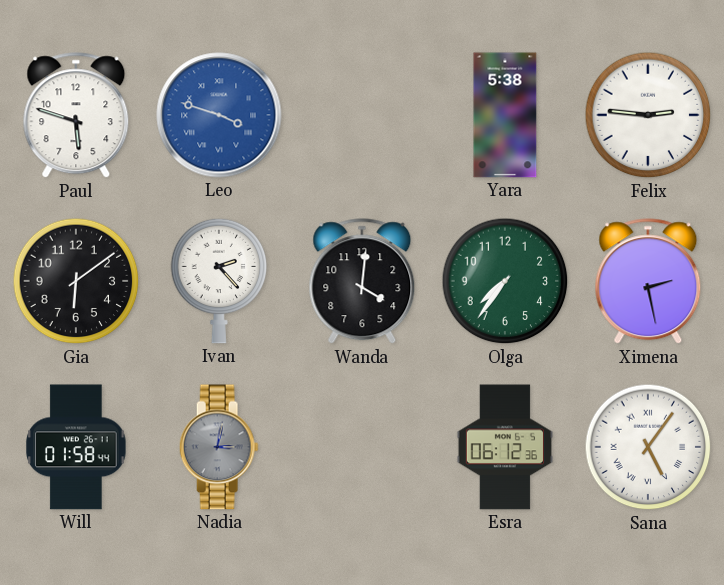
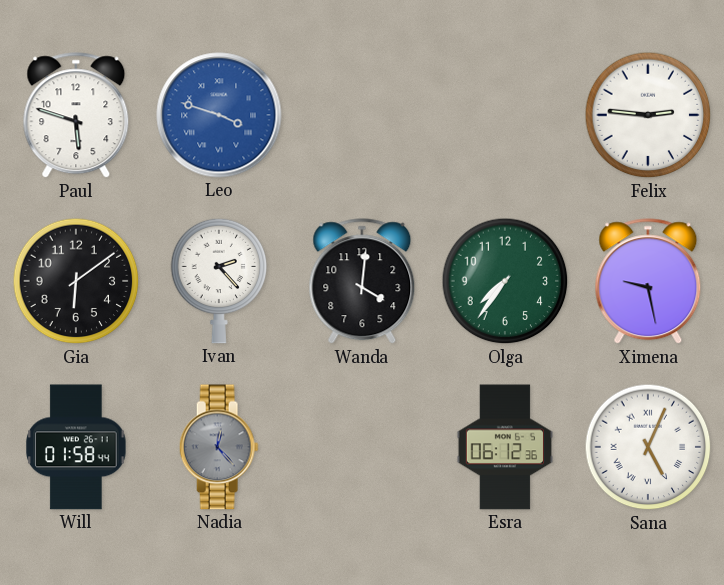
Yara: 5:38 -> none
Ximena: 2:28 -> 9:28
Nadia: 3:02 -> 12:23
Sana: 5:06 -> 5:04
